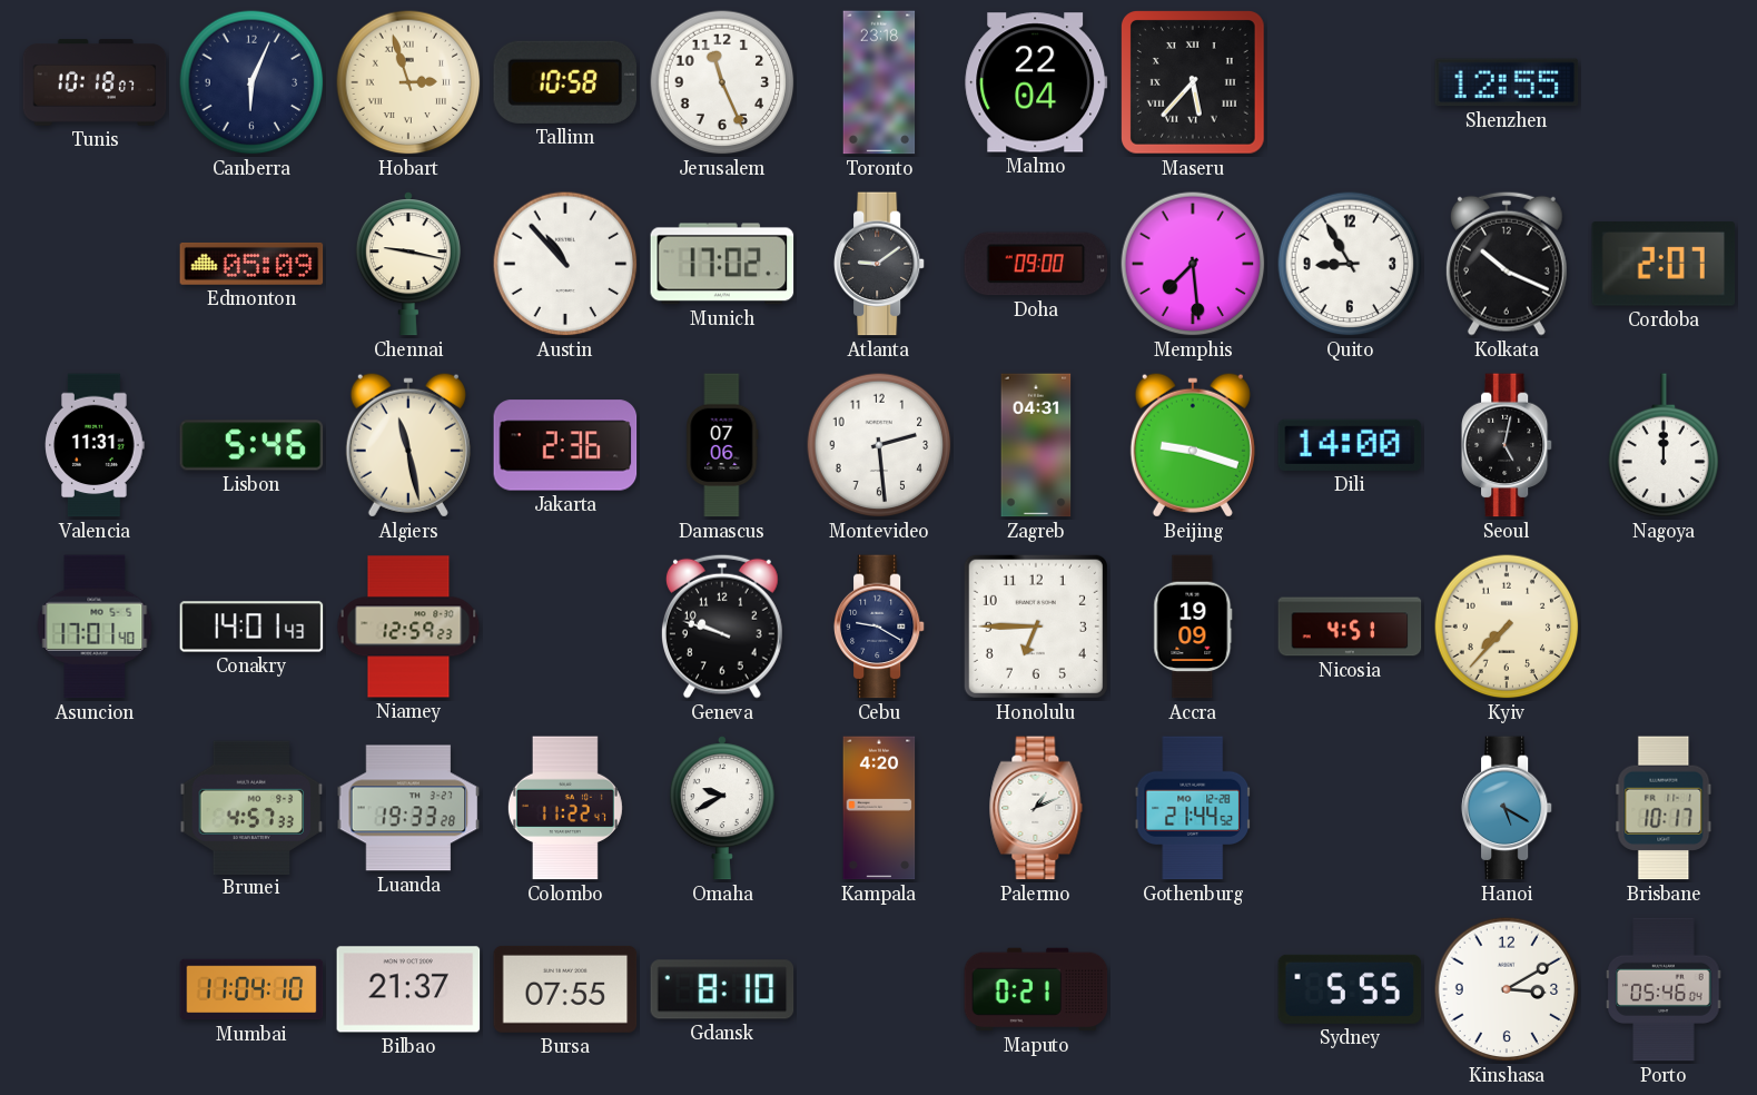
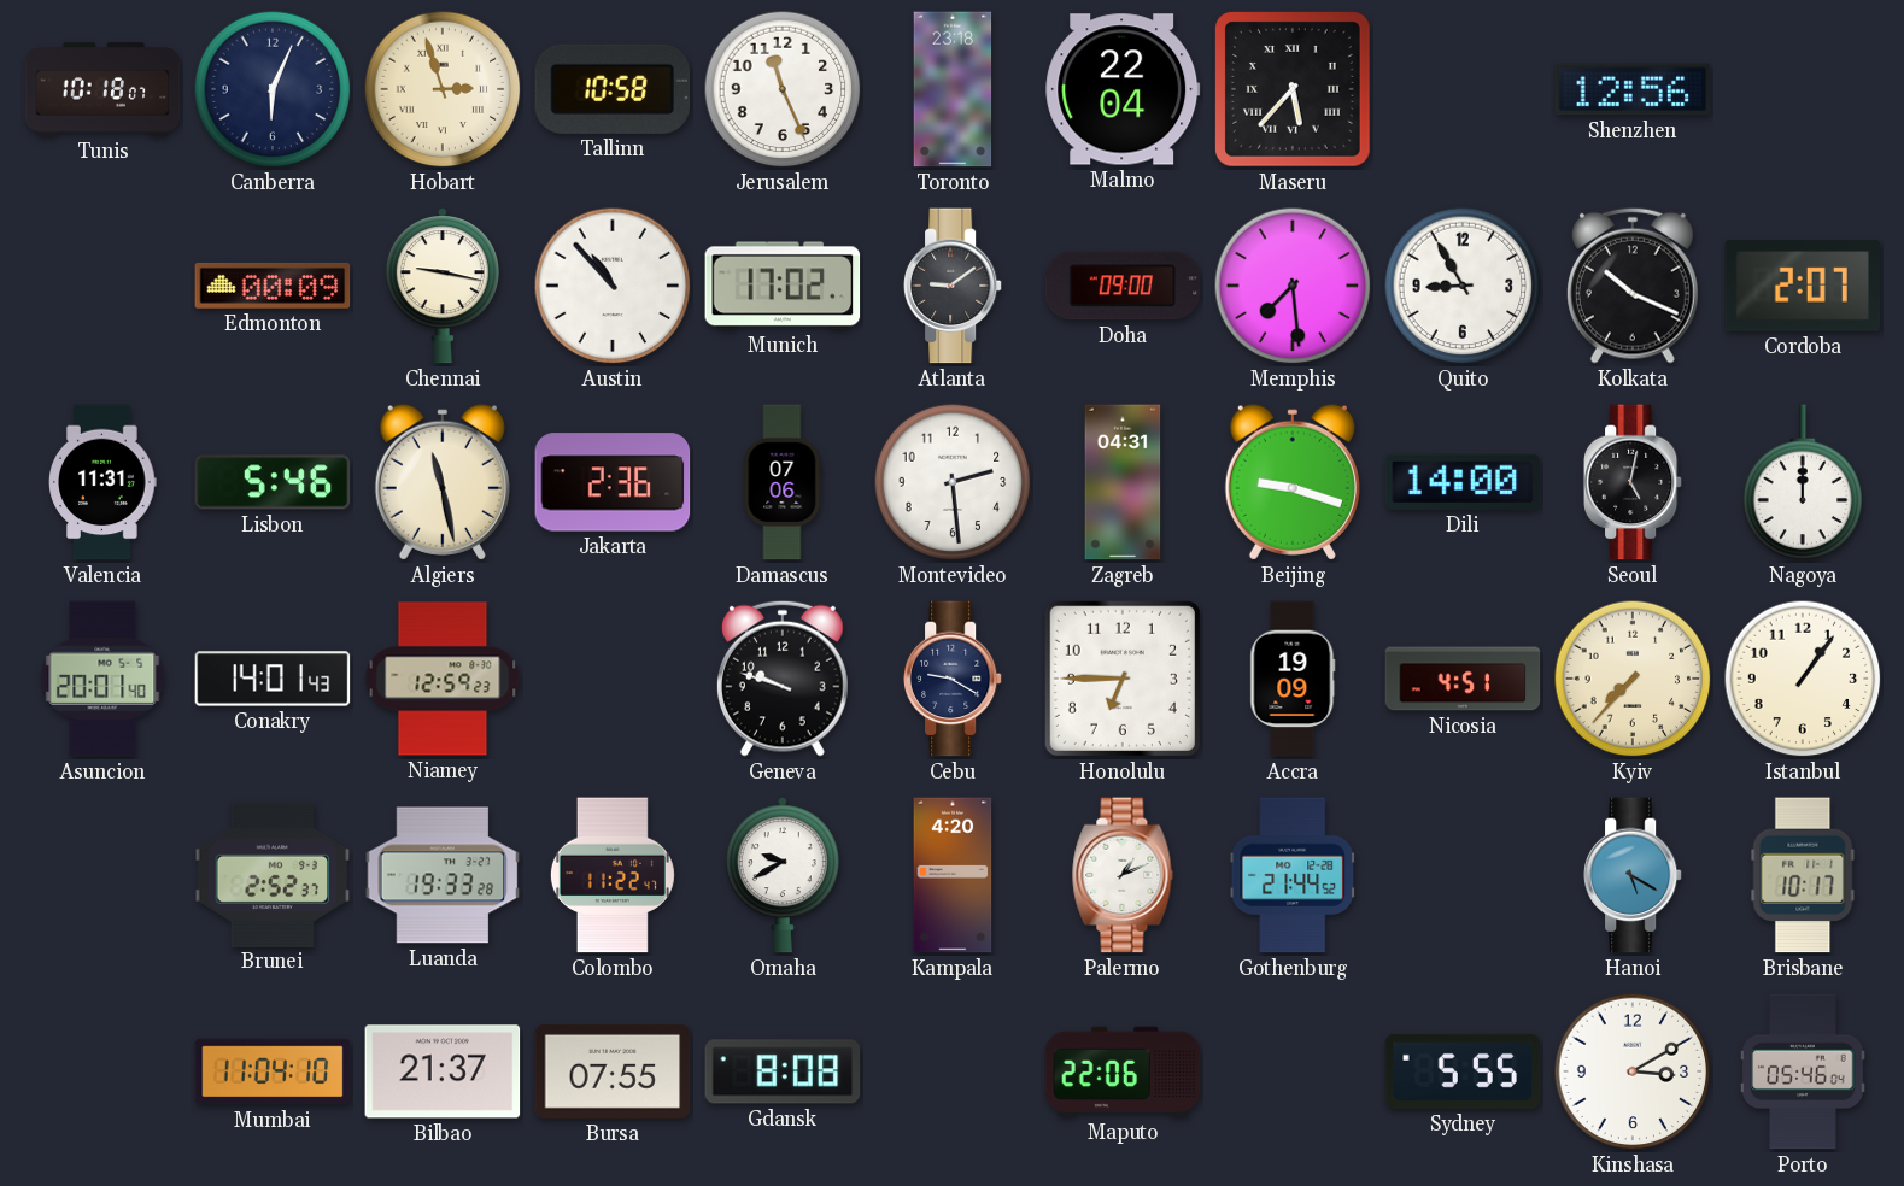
Shenzhen: 12:55 -> 12:56
Edmonton: 05:09 -> 00:09
Asuncion: 17:01 -> 20:01
Istanbul: none -> 1:06
Brunei: 4:57 -> 2:52
Gdansk: 8:10 -> 8:08
Maputo: 0:21 -> 22:06
